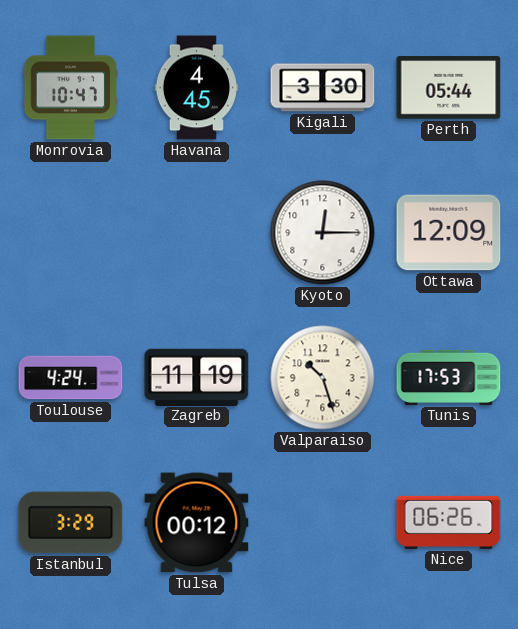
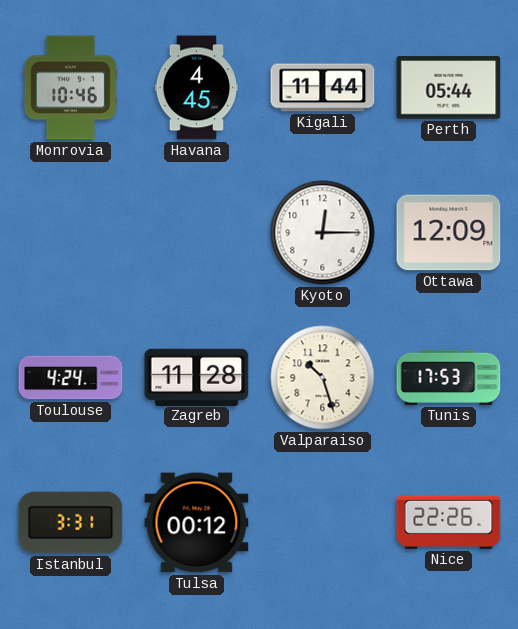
Monrovia: 10:47 -> 10:46
Kigali: 3:30 -> 11:44
Zagreb: 11:19 -> 11:28
Istanbul: 3:29 -> 3:31
Nice: 06:26 -> 22:26
